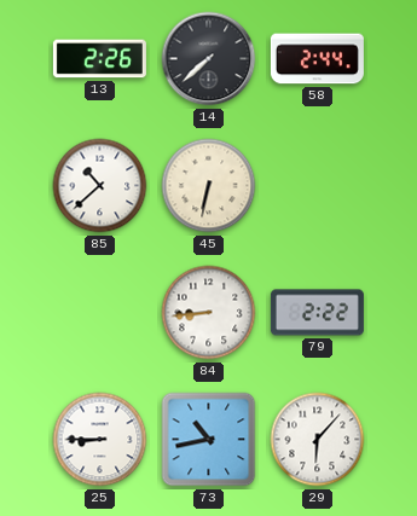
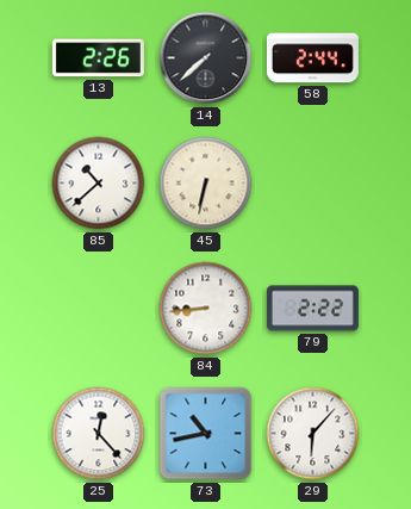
25: 8:45 -> 12:23
